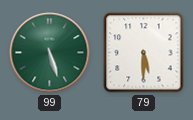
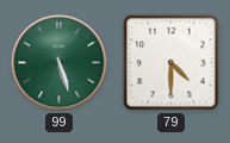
79: 5:30 -> 4:30
